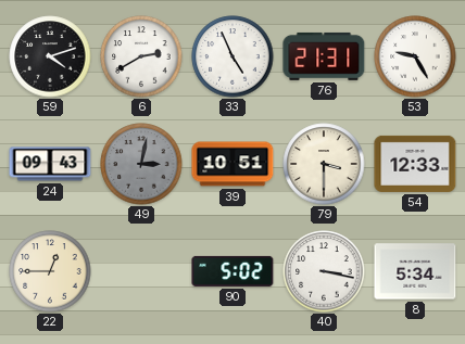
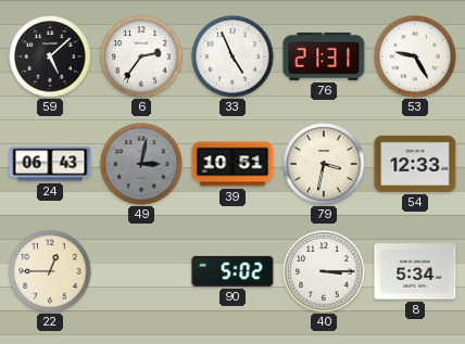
59: 4:12 -> 5:08
6: 2:40 -> 2:36
24: 09:43 -> 06:43
79: 3:30 -> 3:32
40: 3:17 -> 3:15
